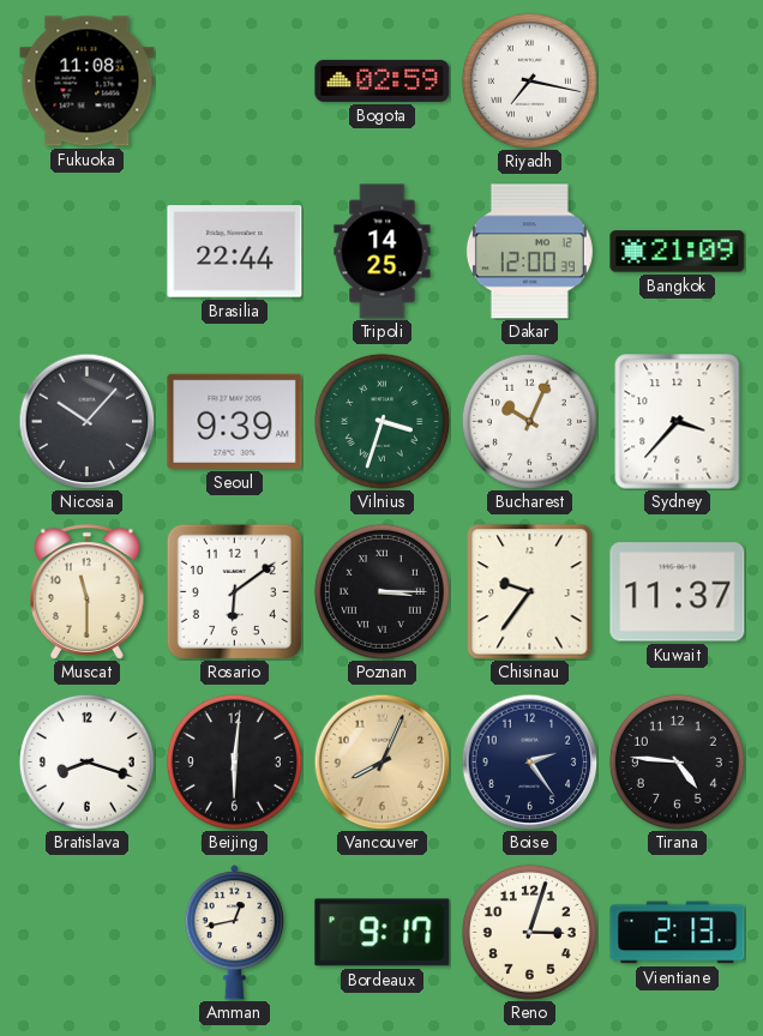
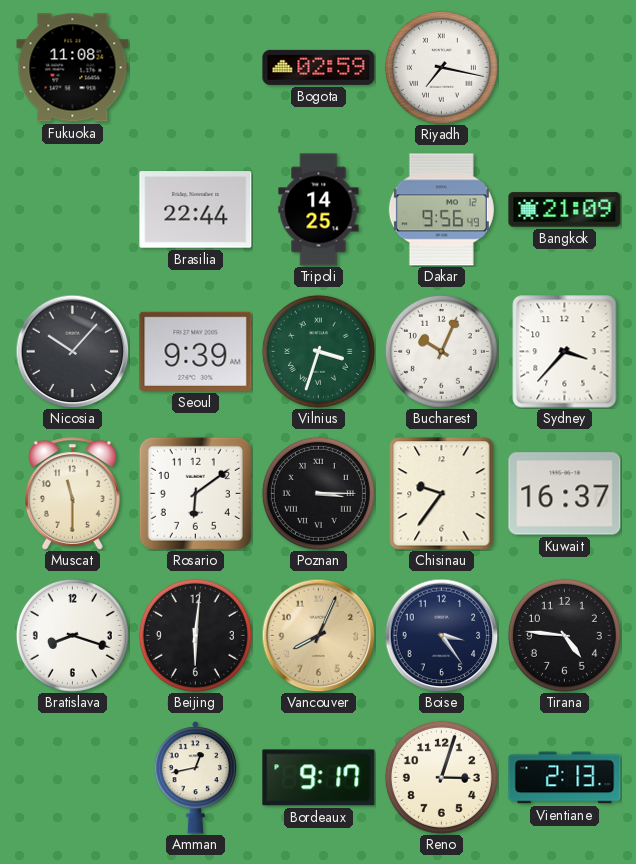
Dakar: 12:00 -> 9:56
Kuwait: 11:37 -> 16:37
Boise: 2:24 -> 3:24
